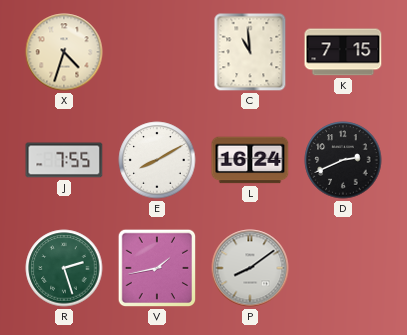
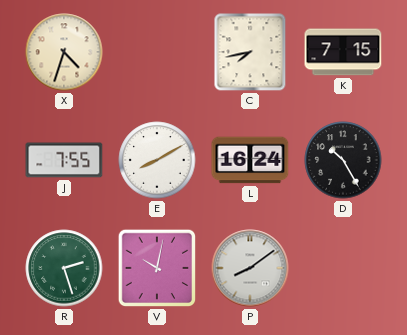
C: 10:59 -> 7:43
D: 2:41 -> 10:25
V: 1:43 -> 10:02
